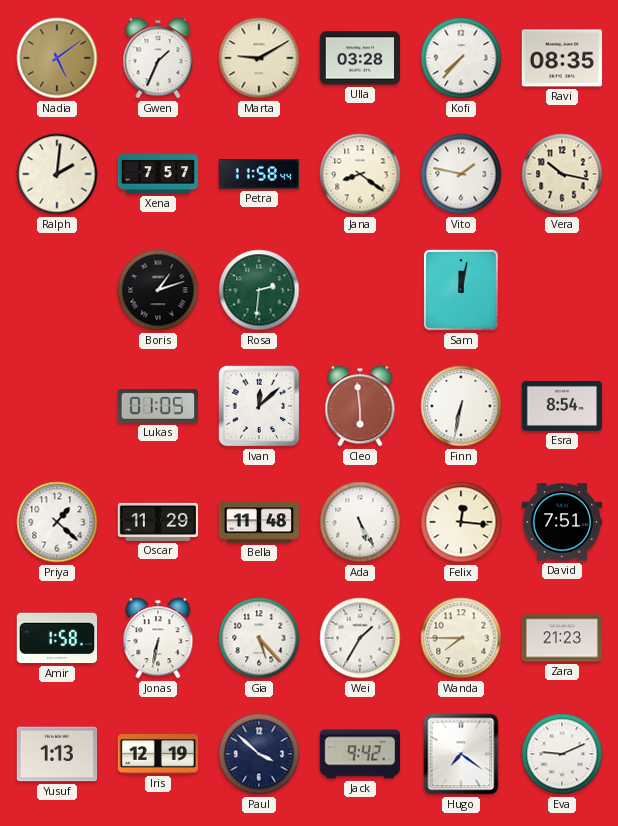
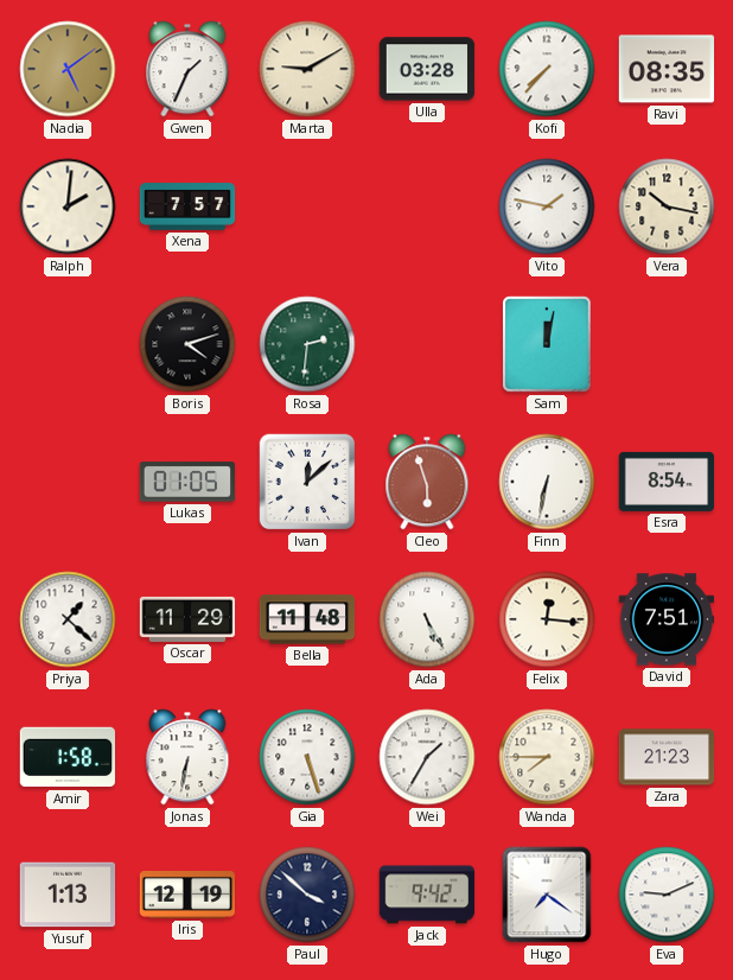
Petra: 11:58 -> none
Jana: 8:21 -> none
Boris: 1:12 -> 4:12
Cleo: 5:59 -> 5:57
Gia: 5:23 -> 5:27
